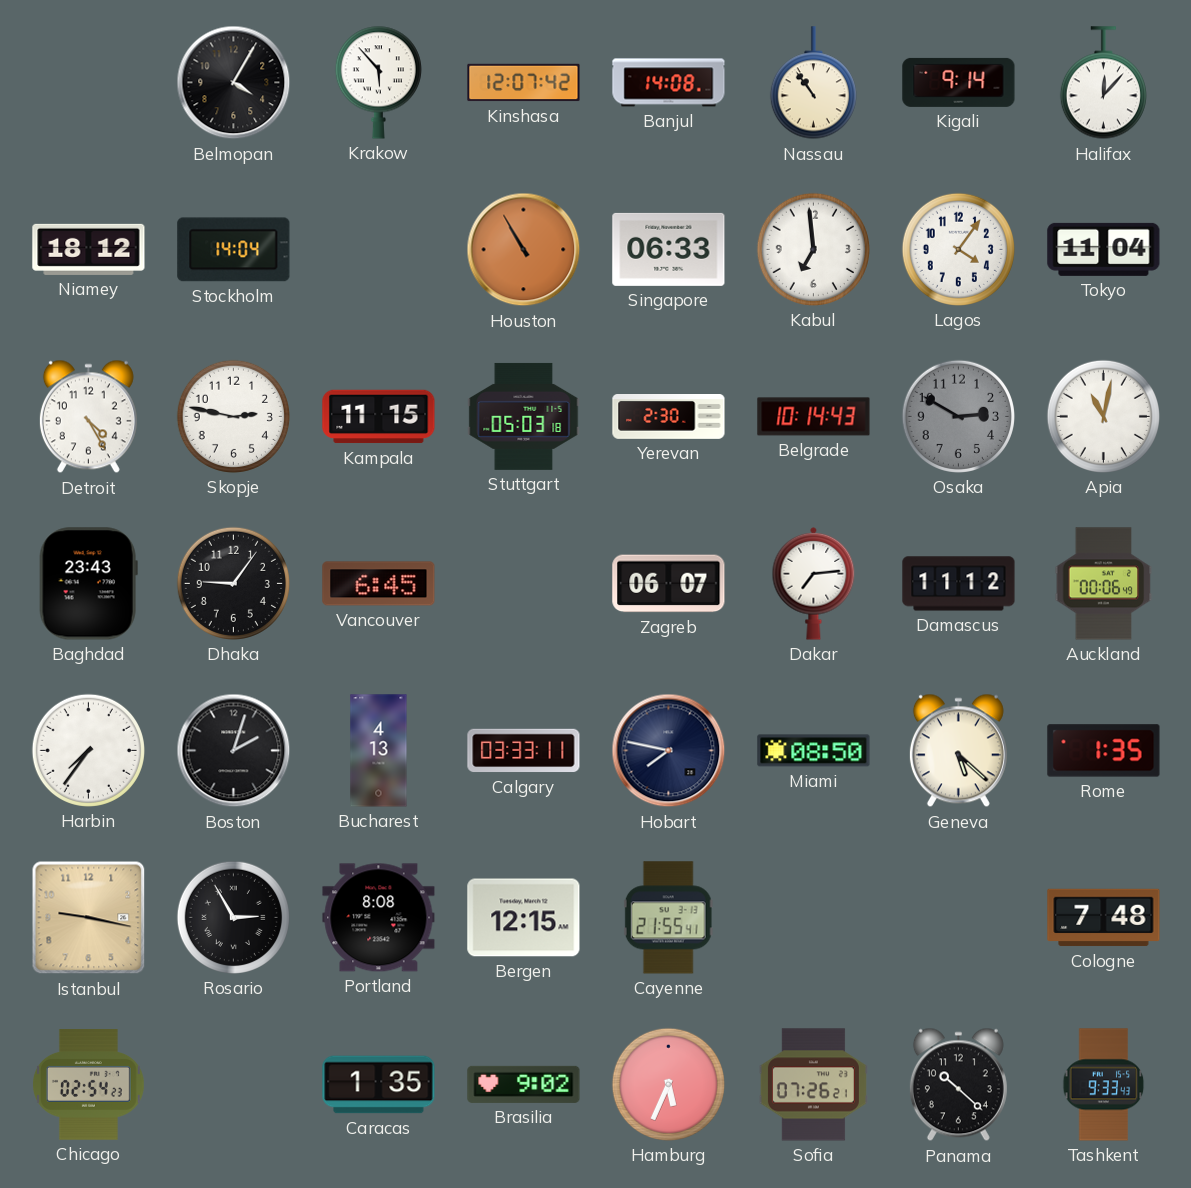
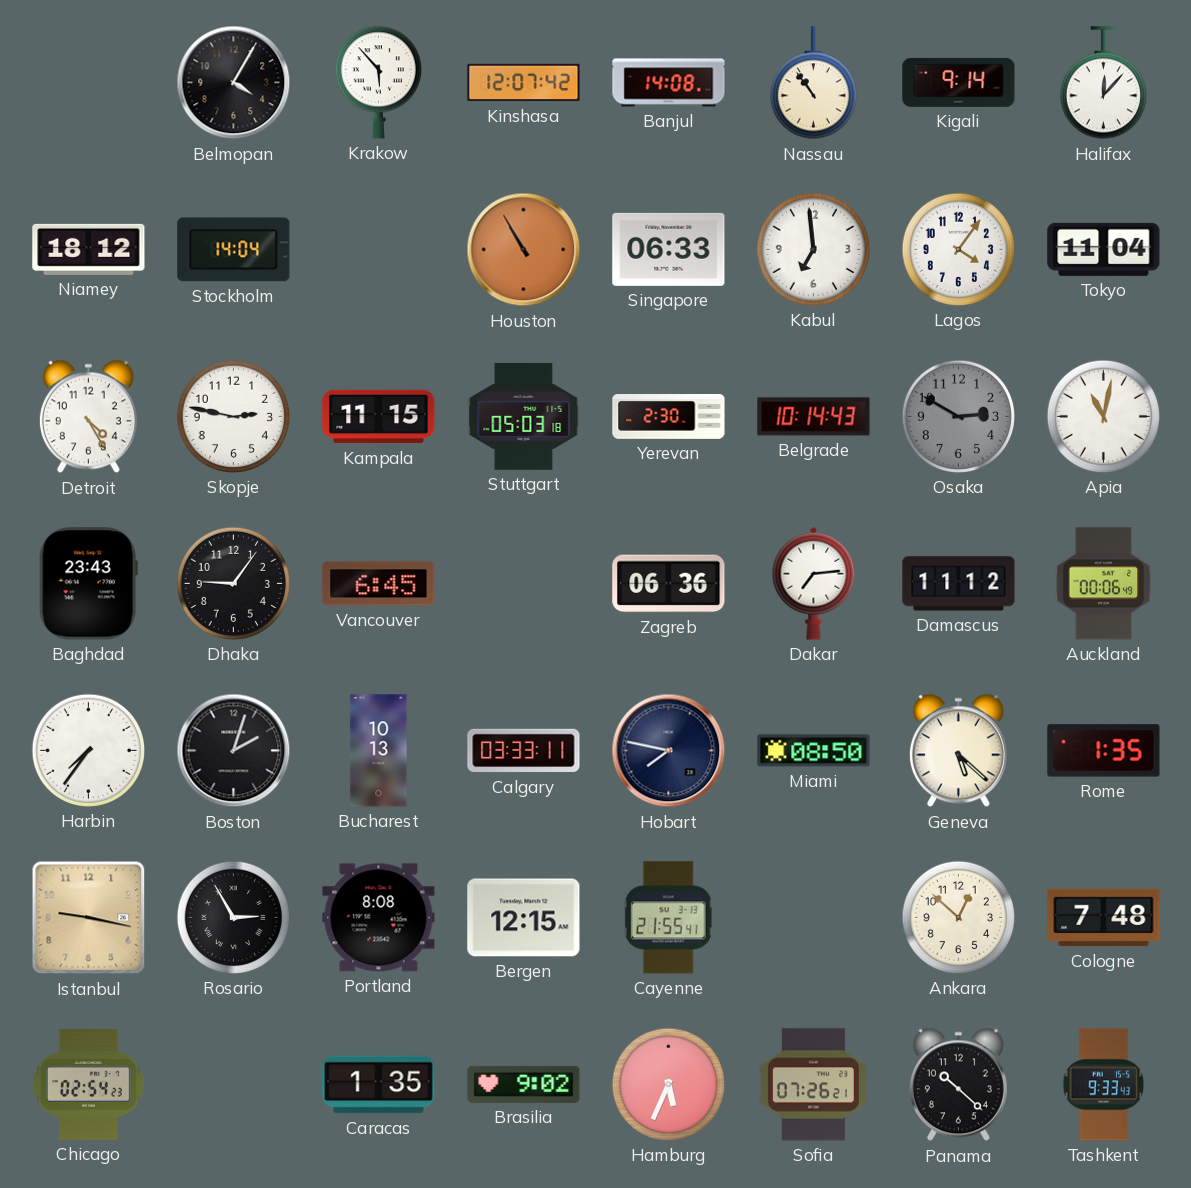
Zagreb: 06:07 -> 06:36
Bucharest: 4:13 -> 10:13
Ankara: none -> 12:52
